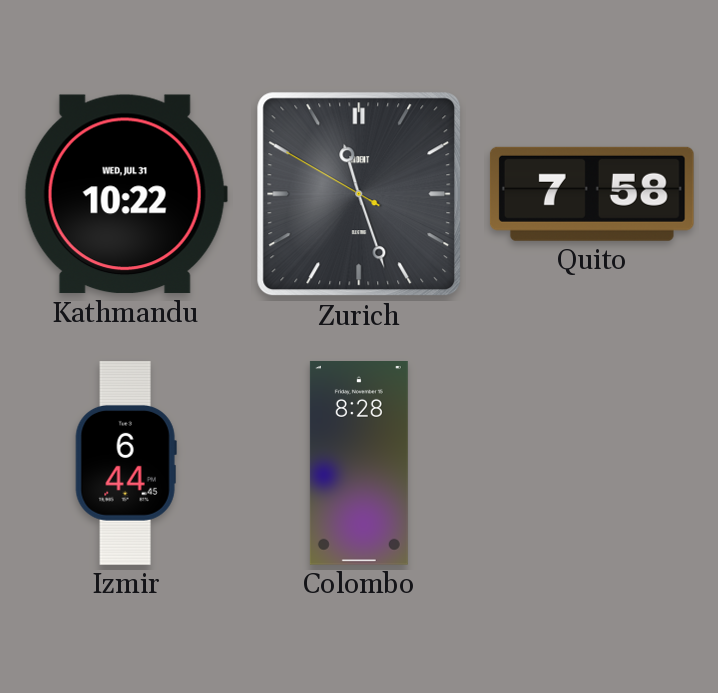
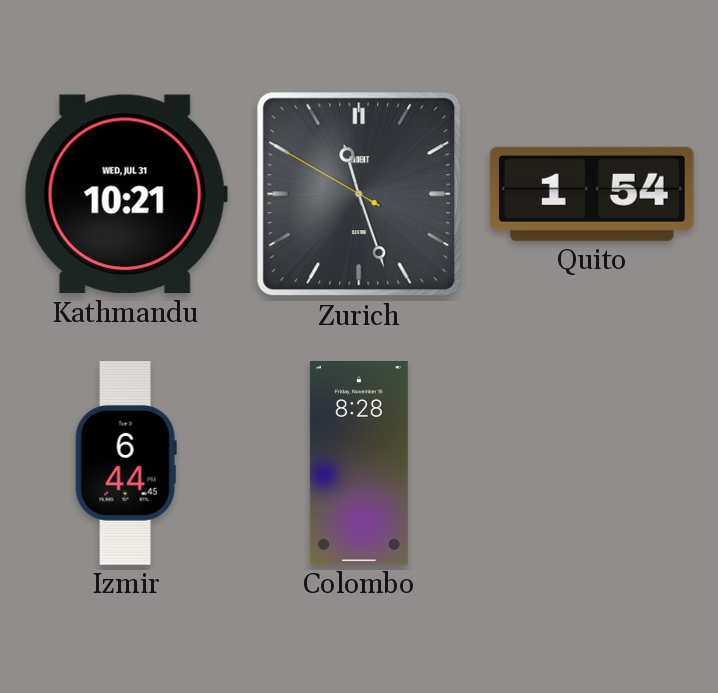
Kathmandu: 10:22 -> 10:21
Quito: 7:58 -> 1:54
